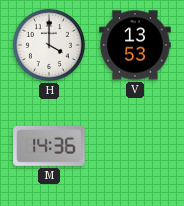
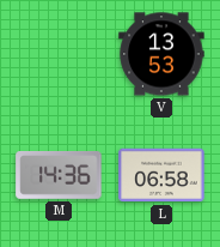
H: 4:00 -> none
L: none -> 06:58
